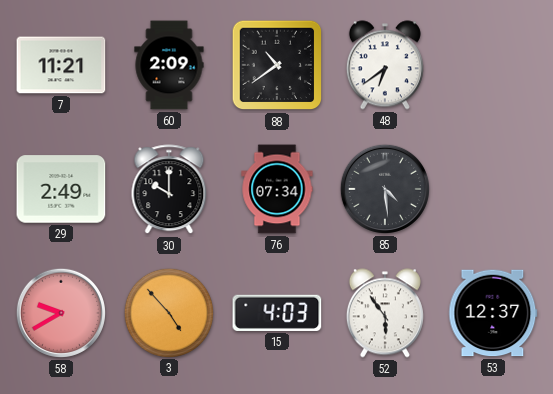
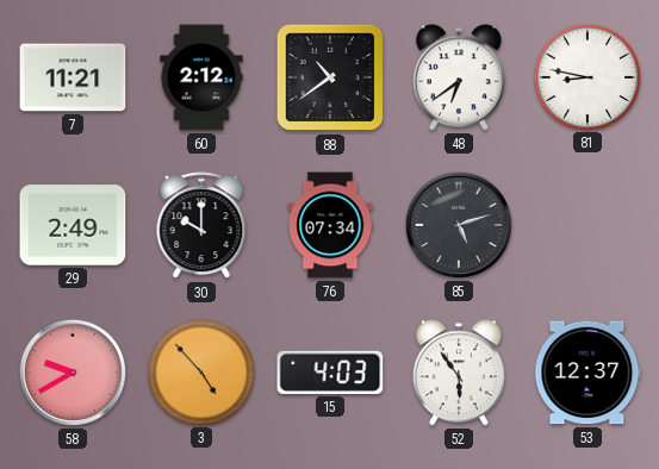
60: 2:09 -> 2:12
81: none -> 8:47
85: 4:29 -> 5:12
